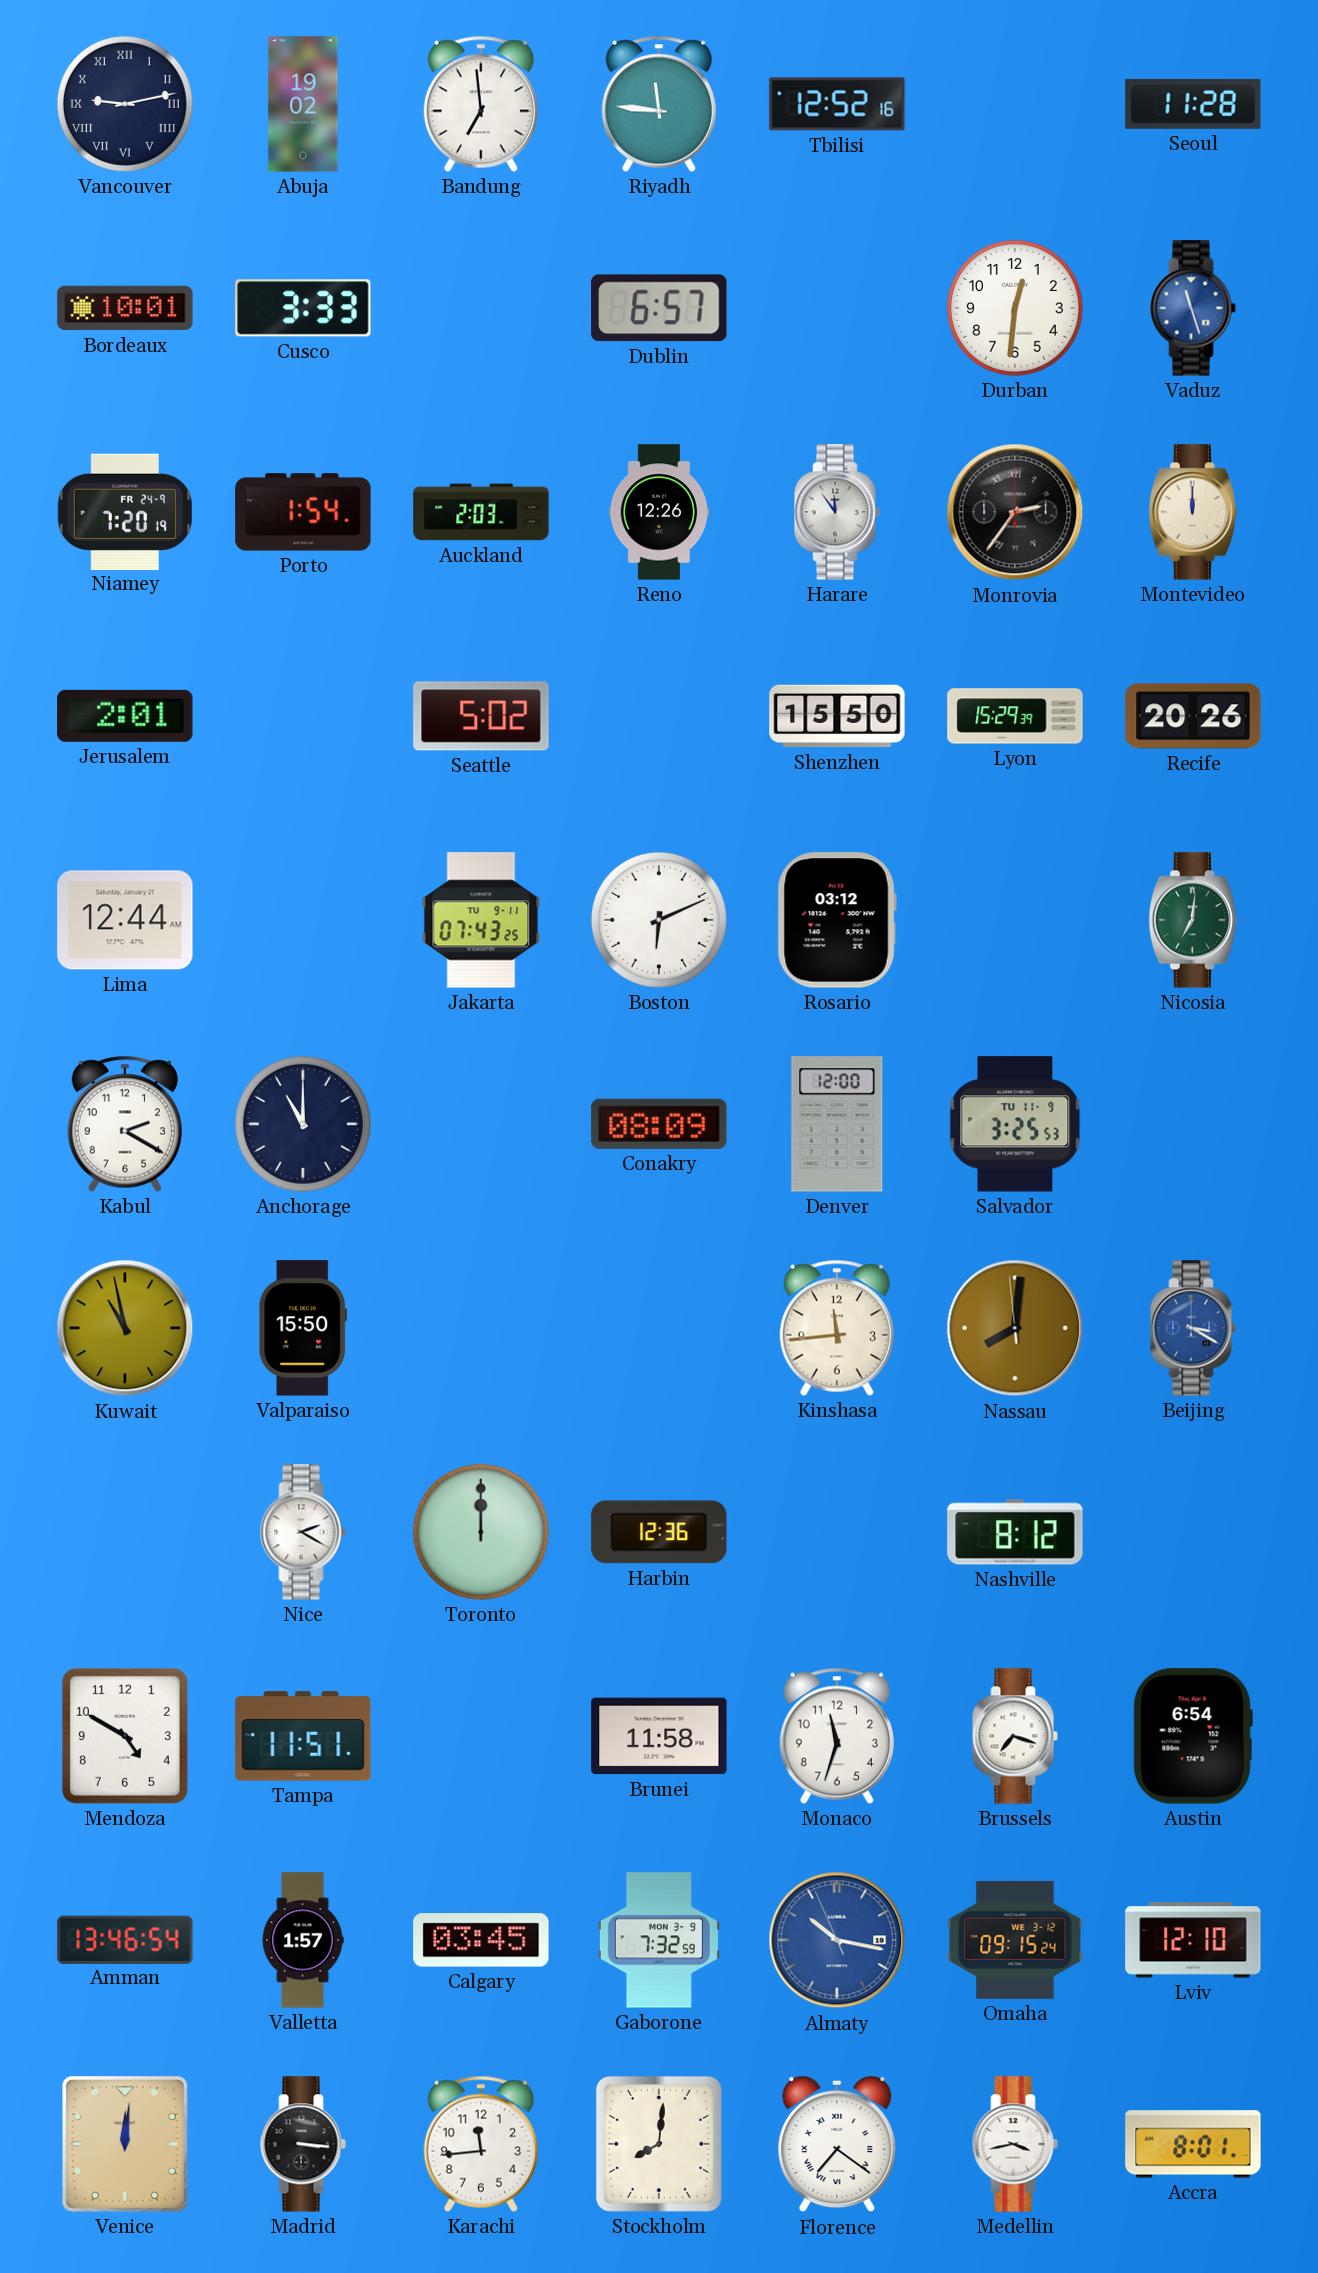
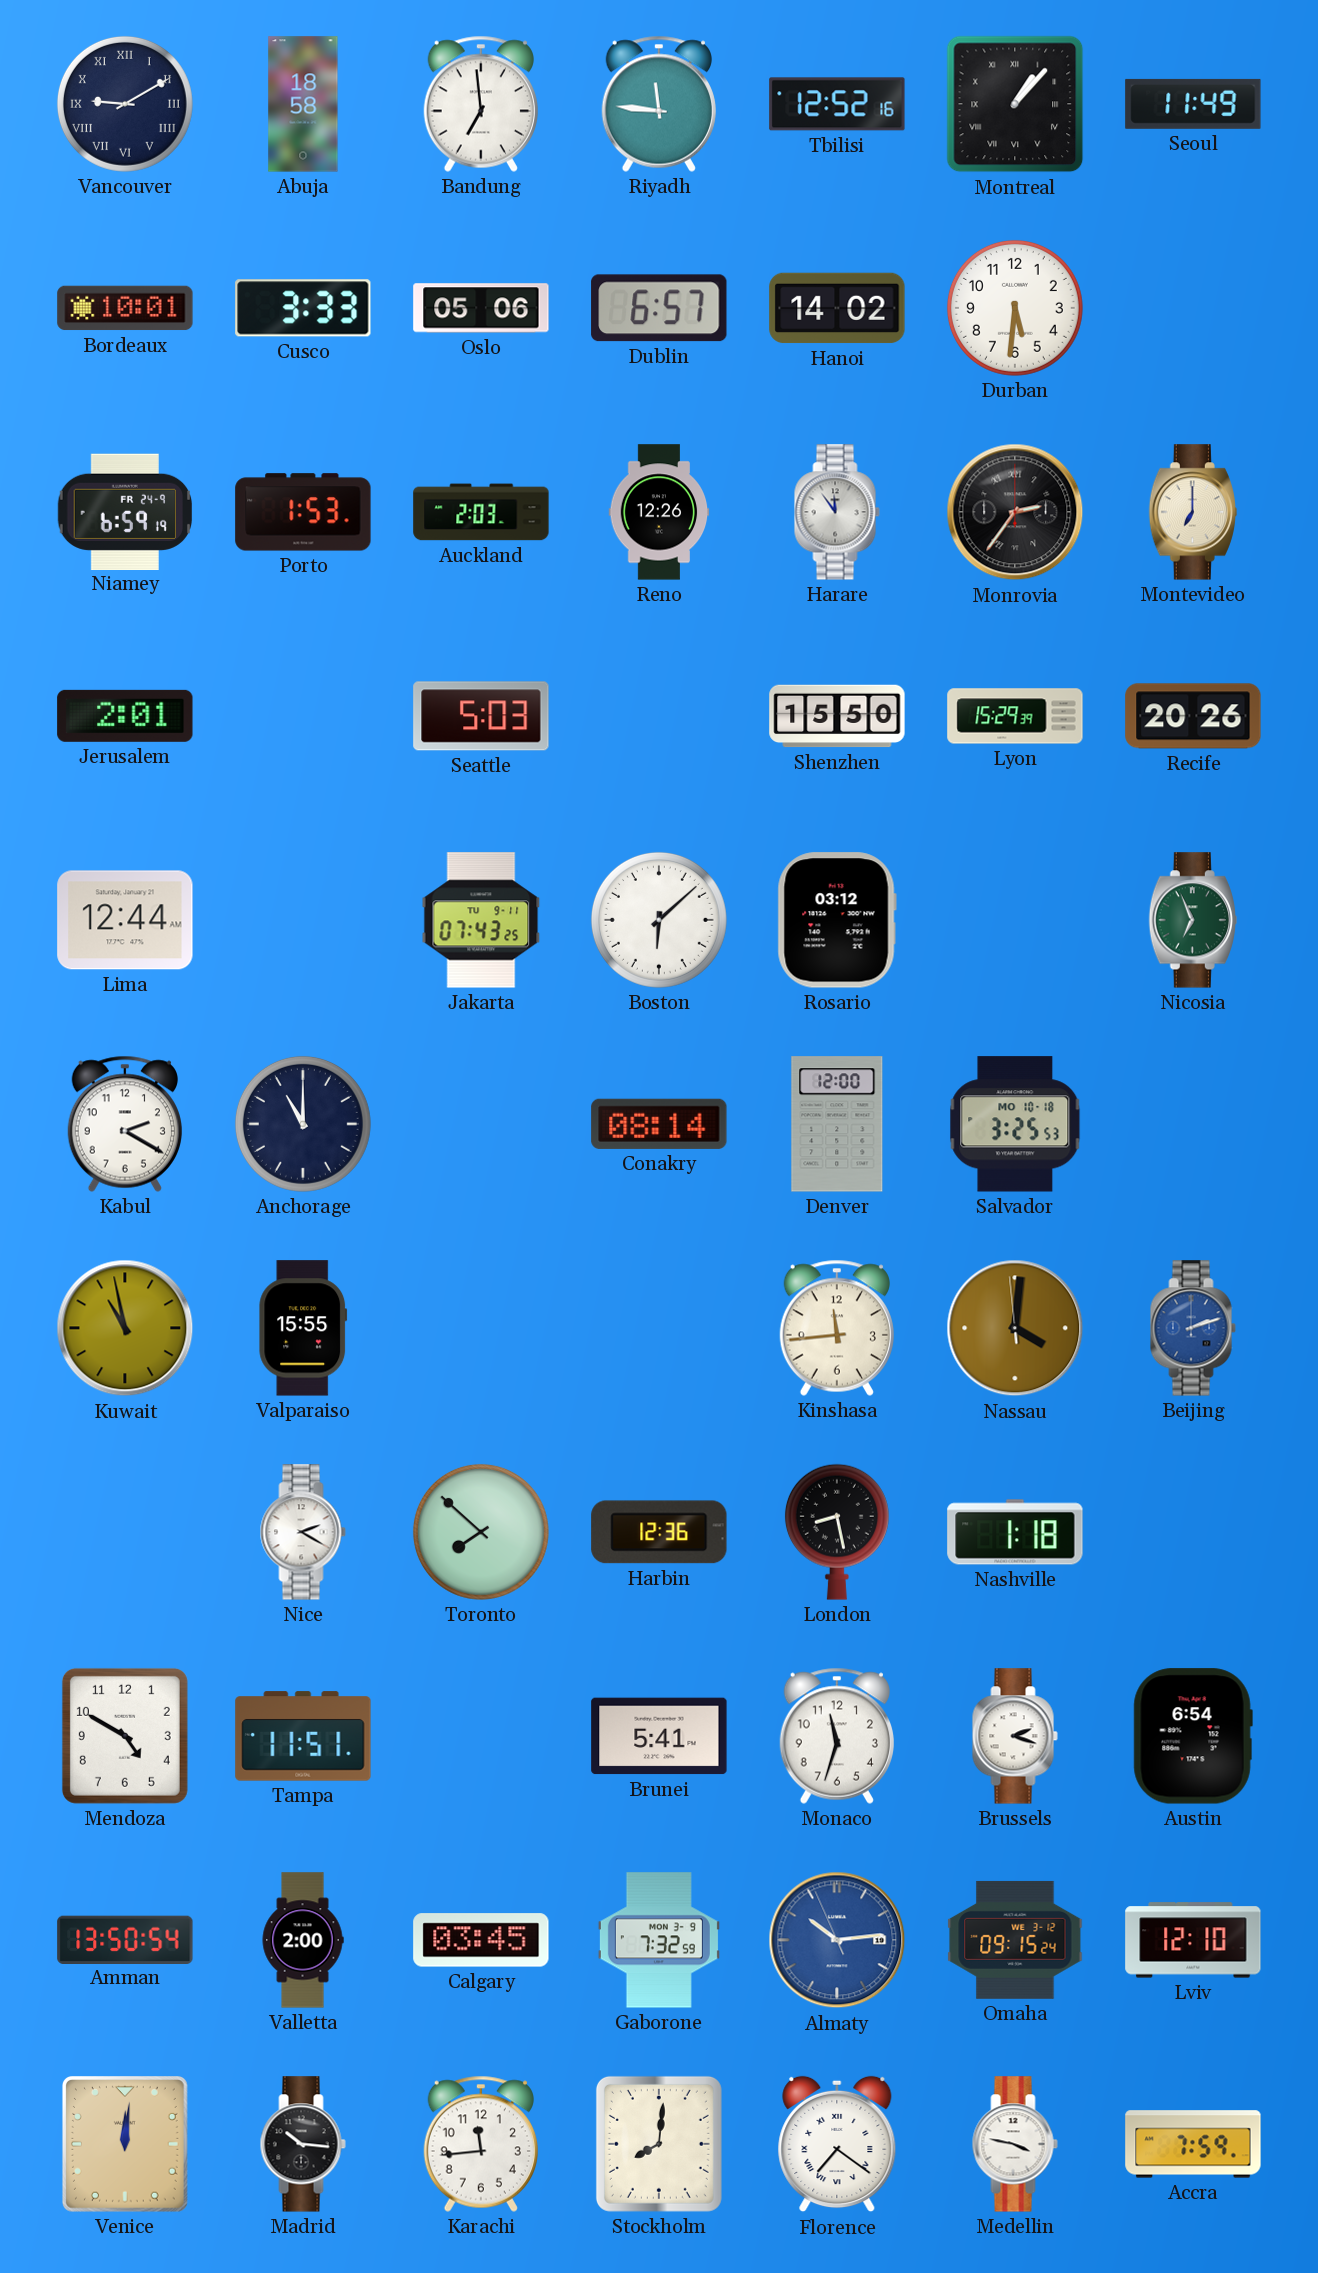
Vancouver: 9:13 -> 9:10
Abuja: 19:02 -> 18:58
Montreal: none -> 1:07
Seoul: 11:28 -> 11:49
Oslo: none -> 05:06
Hanoi: none -> 14:02
Durban: 12:31 -> 5:31
Vaduz: 11:27 -> none
Niamey: 7:20 -> 6:59
Porto: 1:54 -> 1:53
Montevideo: 12:00 -> 7:00
Seattle: 5:02 -> 5:03
Boston: 6:11 -> 6:08
Nicosia: 7:01 -> 6:56
Conakry: 08:09 -> 08:14
Salvador date: TU 11-9 -> MO 10-18
Valparaiso: 15:50 -> 15:55
Nassau: 8:00 -> 4:00
Beijing: 3:20 -> 2:12
Toronto: 12:00 -> 7:52
London: none -> 8:28
Nashville: 8:12 -> 1:18
Brunei: 11:58 -> 5:41
Brussels: 7:18 -> 2:18
Amman: 13:46 -> 13:50
Valletta: 1:57 -> 2:00
Almaty: 10:16 -> 10:13
Madrid: 3:16 -> 10:16
Medellin: 3:43 -> 3:47
Accra: 8:01 -> 7:59
